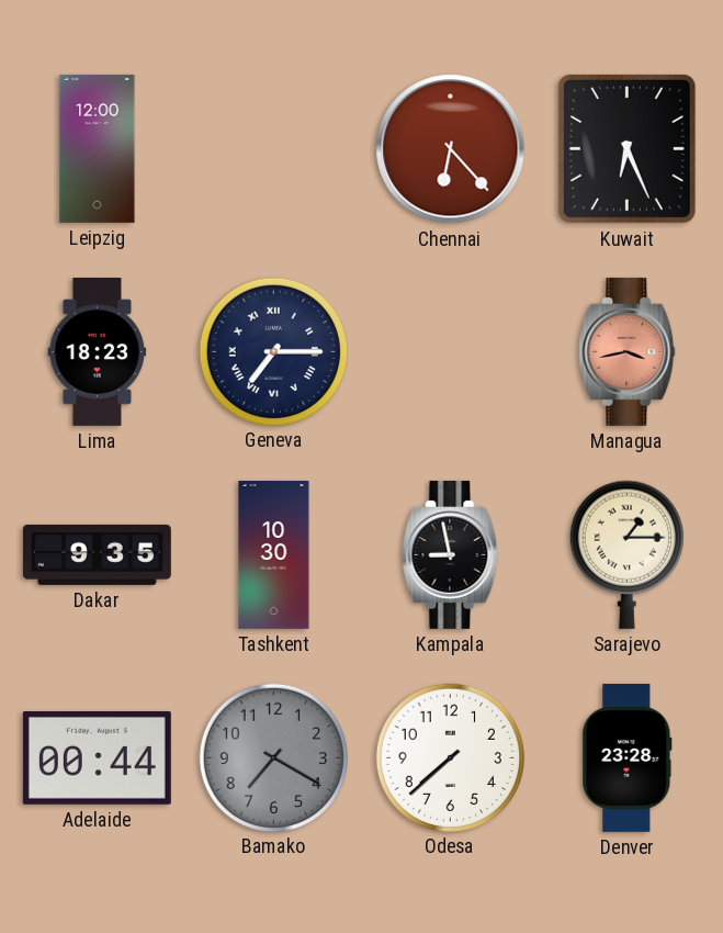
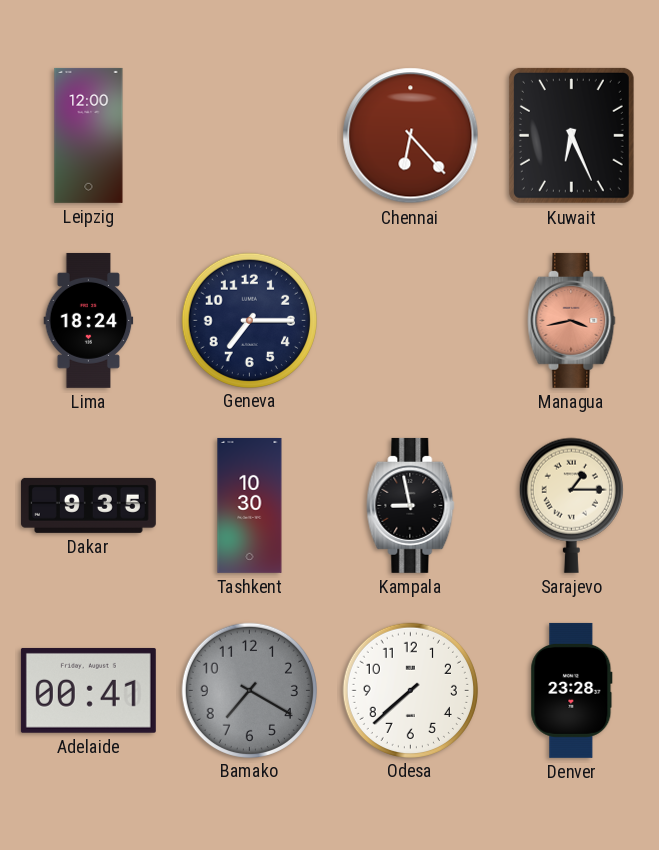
Lima: 18:23 -> 18:24
Geneva numerals: Roman -> Arabic
Adelaide: 00:44 -> 00:41
